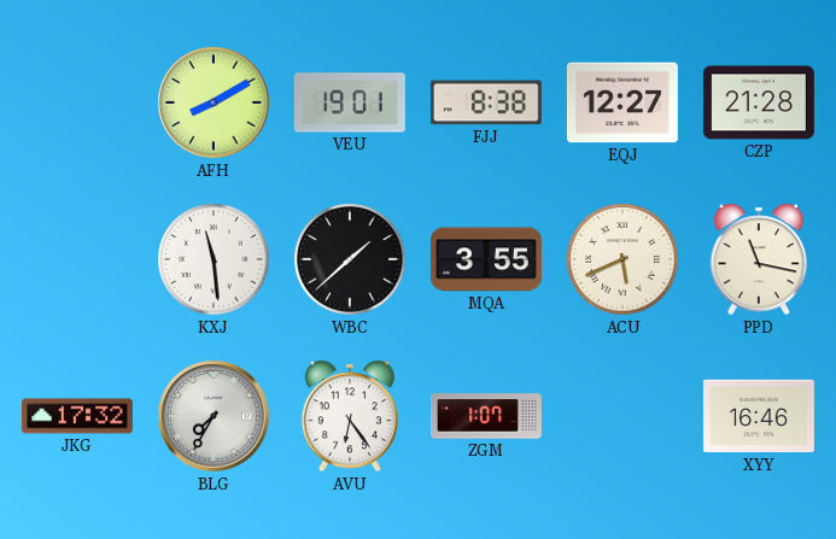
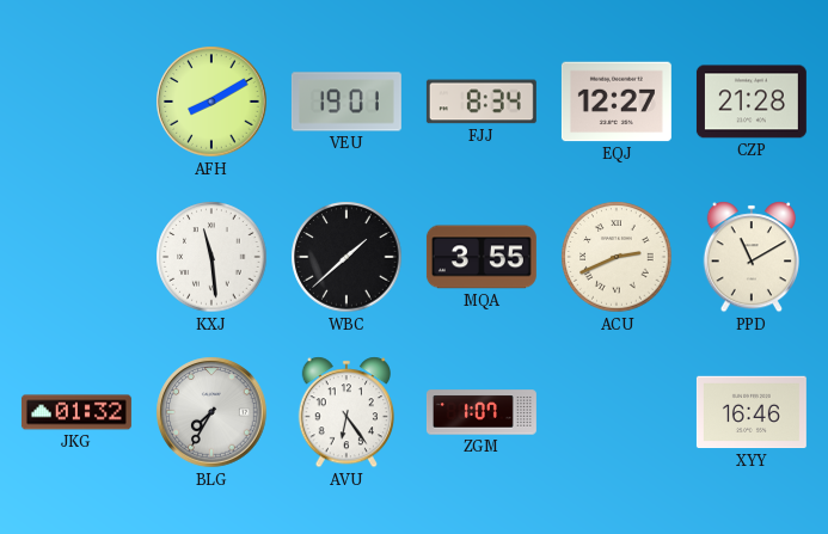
FJJ: 8:38 -> 8:34
ACU: 5:41 -> 2:41
PPD: 11:17 -> 11:10
JKG: 17:32 -> 01:32
